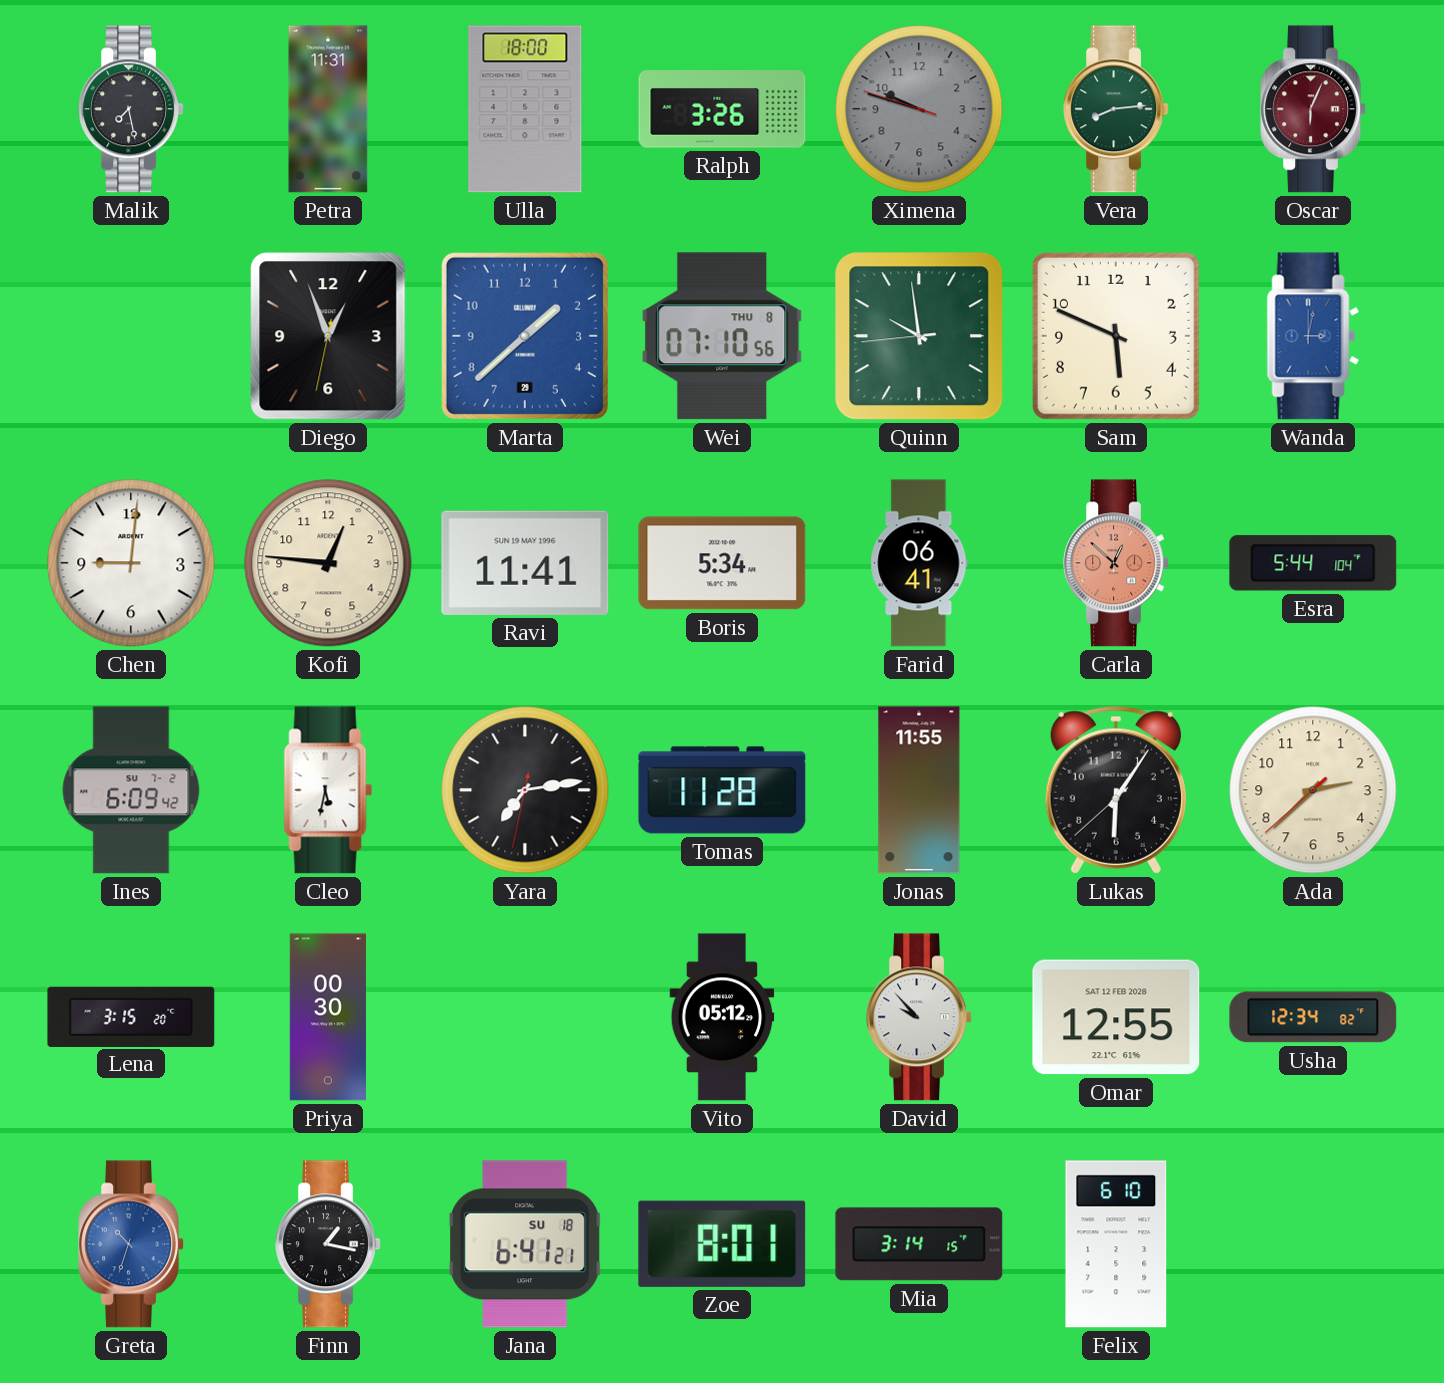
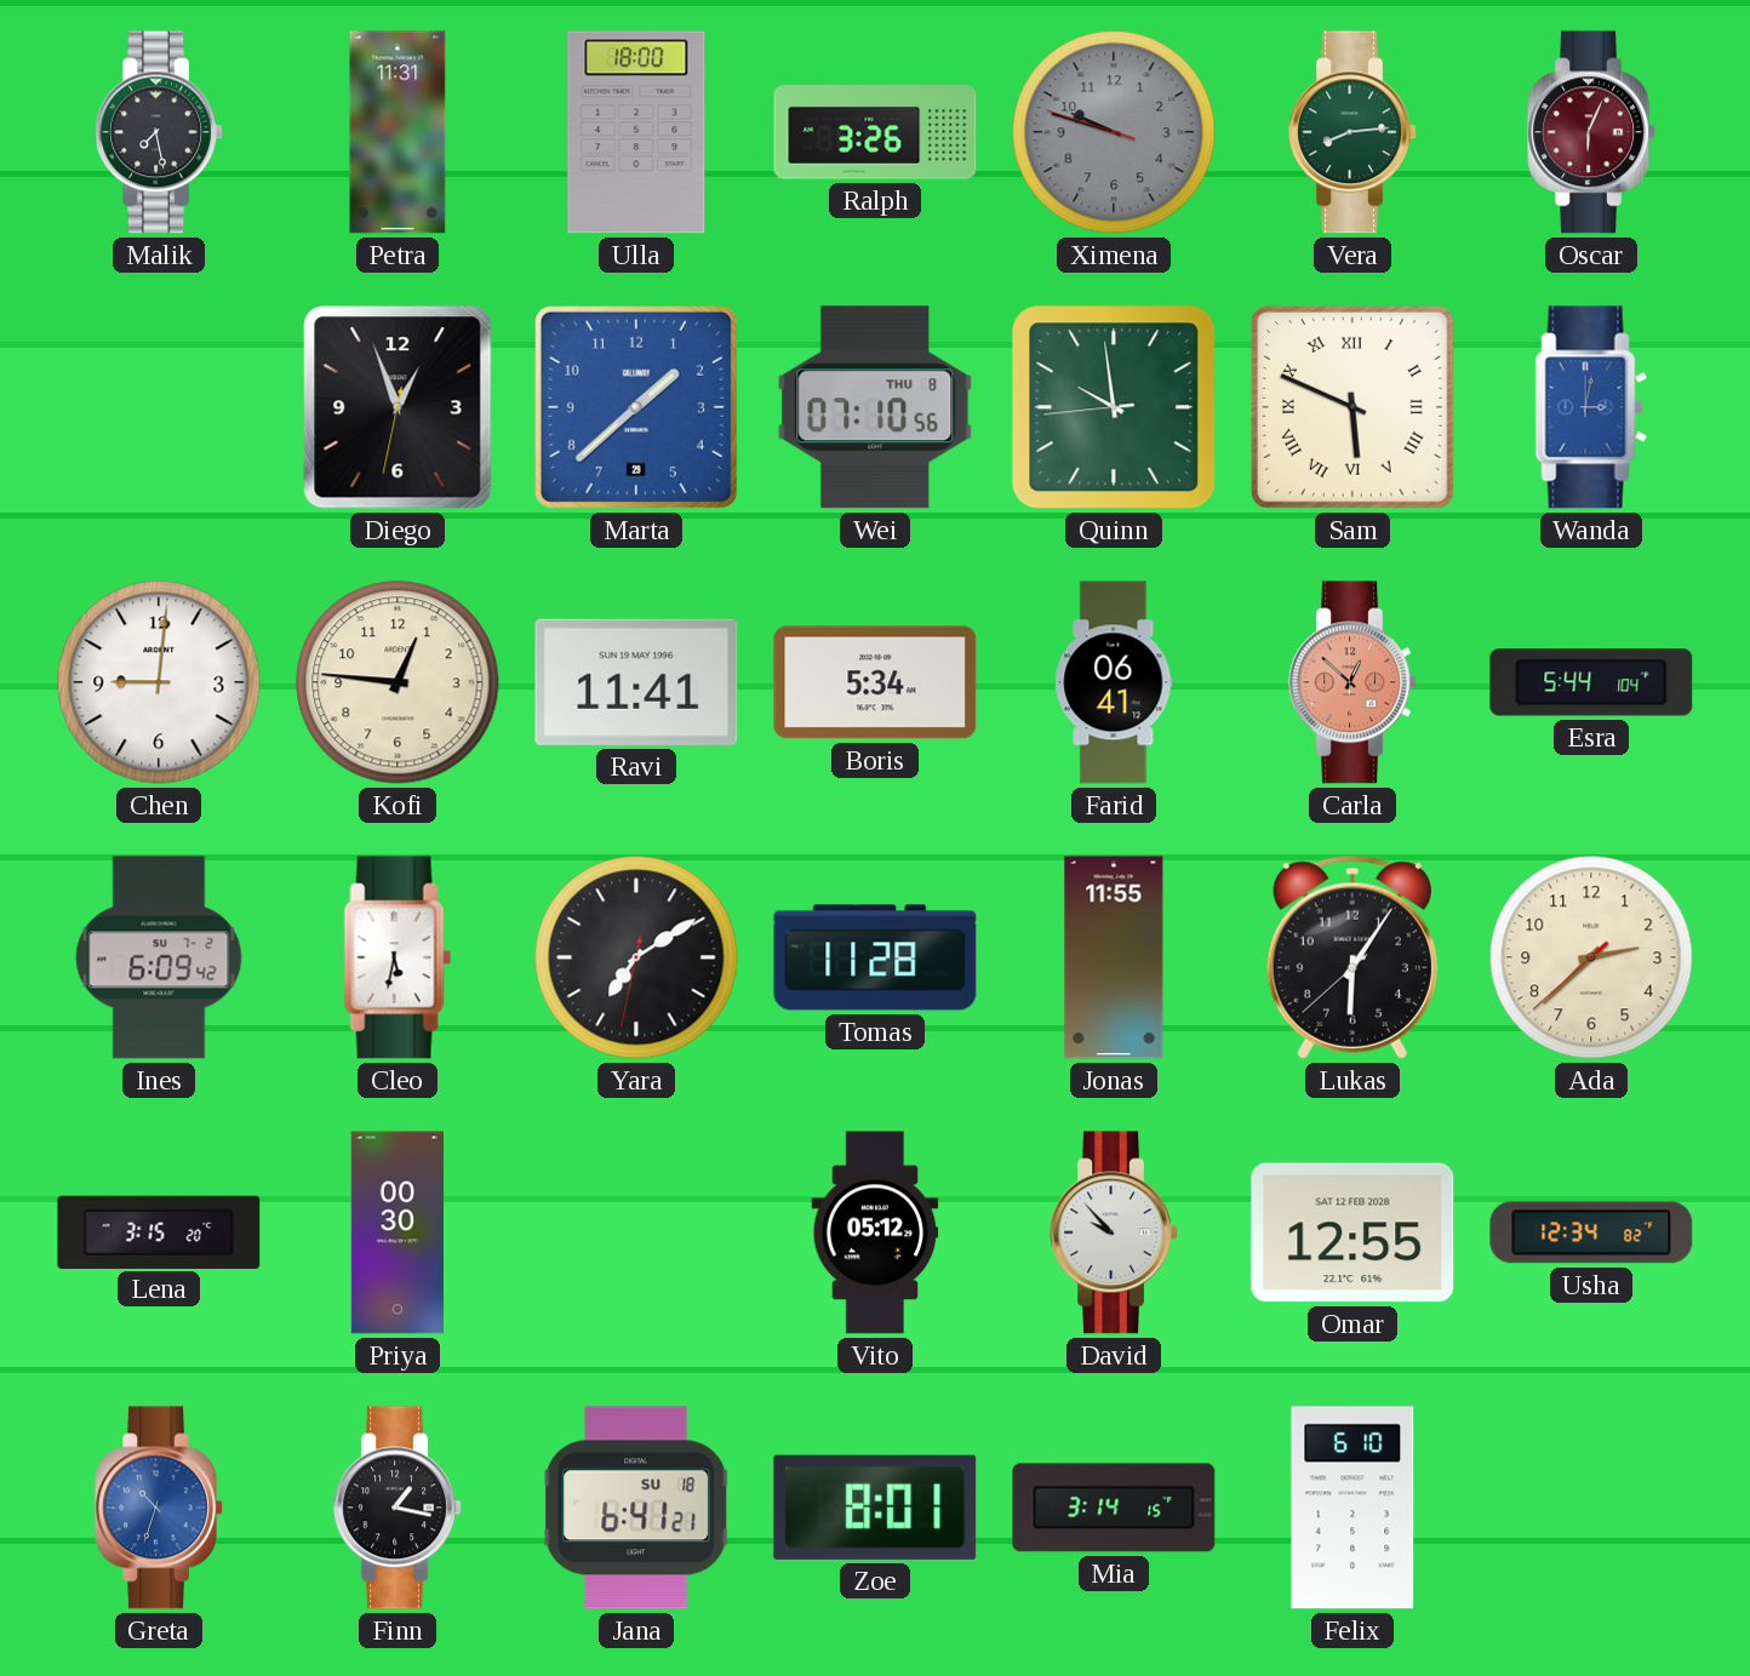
Sam numerals: Arabic -> Roman
Yara: 7:13 -> 7:09
